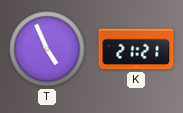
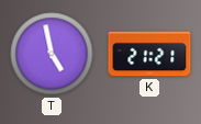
T: 4:56 -> 4:58
